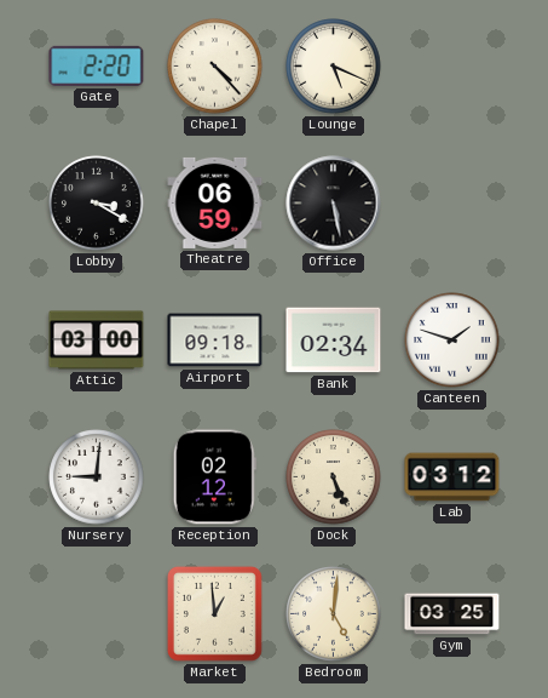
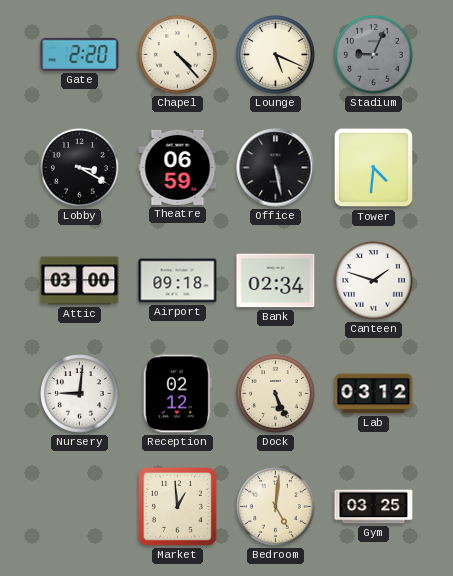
Stadium: none -> 9:04
Tower: none -> 4:31
